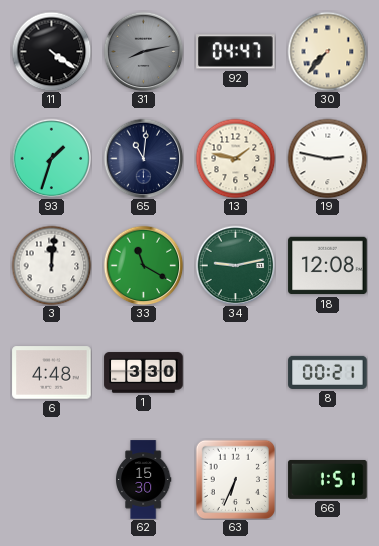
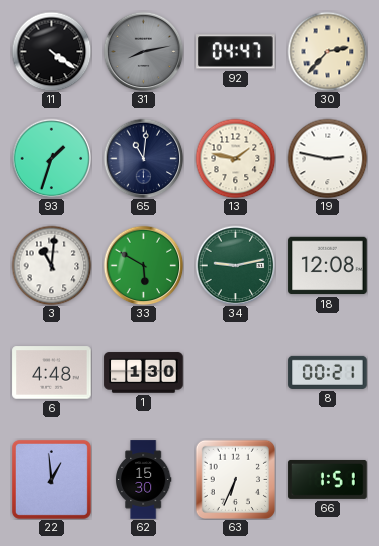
30: 7:37 -> 2:37
3: 12:01 -> 11:01
33: 11:20 -> 5:50
1: 3:30 -> 1:30
22: none -> 12:59
